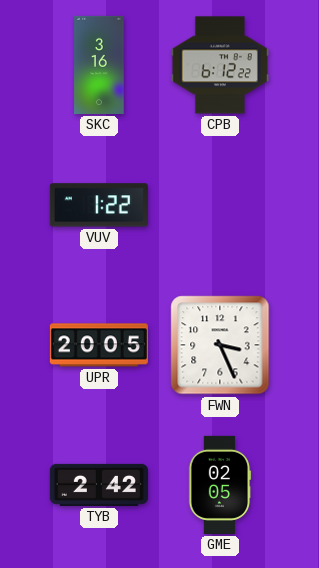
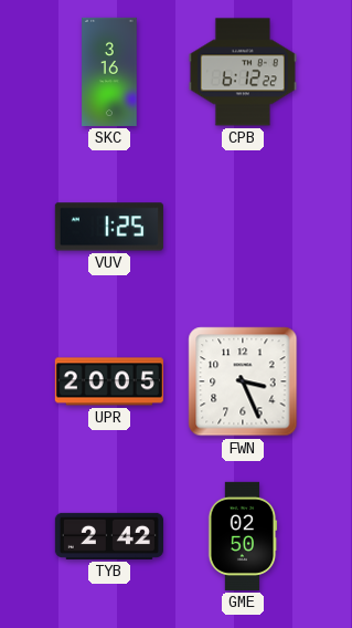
VUV: 1:22 -> 1:25
GME: 02:05 -> 02:50
